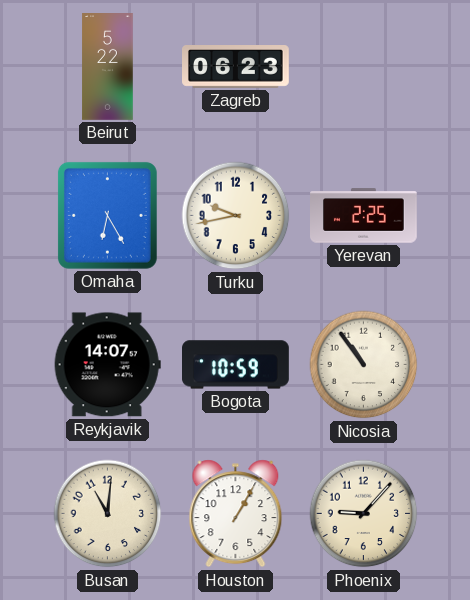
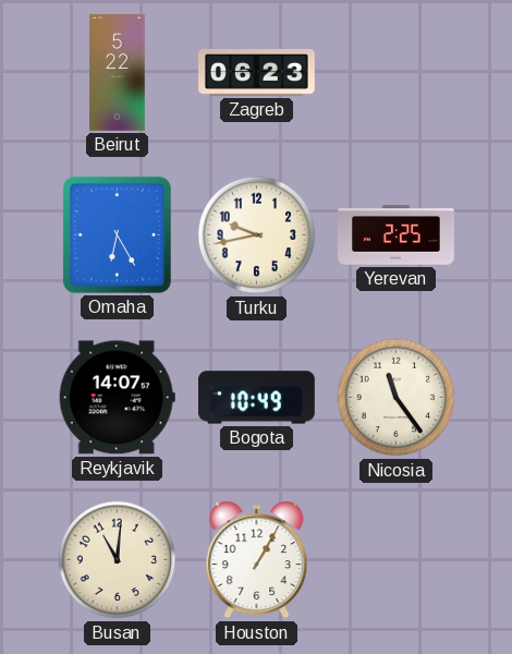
Bogota: 10:59 -> 10:49
Nicosia: 10:54 -> 11:24
Phoenix: 9:07 -> none
